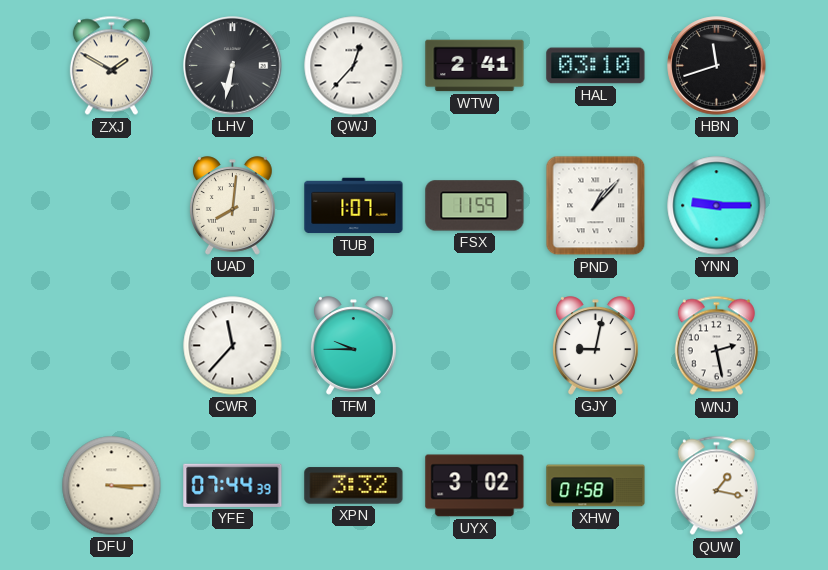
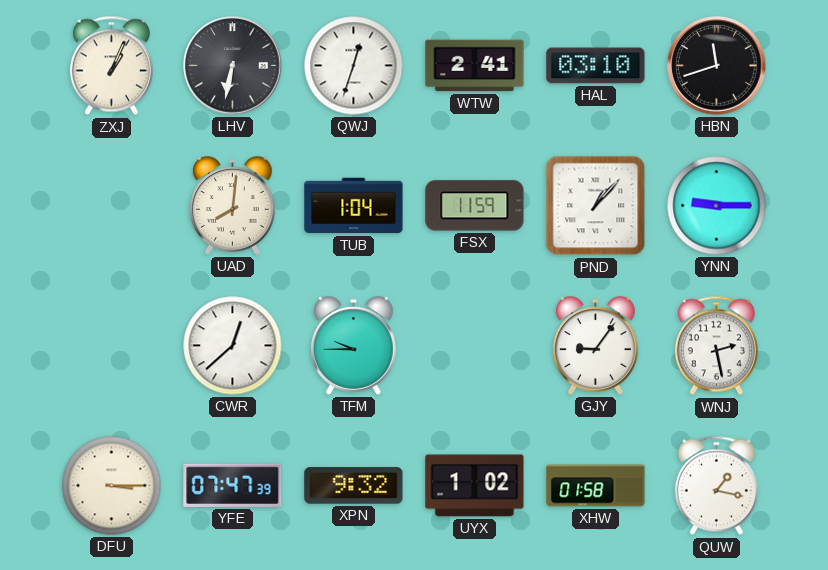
ZXJ: 1:50 -> 1:04
QWJ: 12:37 -> 12:33
TUB: 1:07 -> 1:04
CWR: 11:37 -> 12:38
GJY: 9:02 -> 9:06
YFE: 07:44 -> 07:47
XPN: 3:32 -> 9:32
UYX: 3:02 -> 1:02
